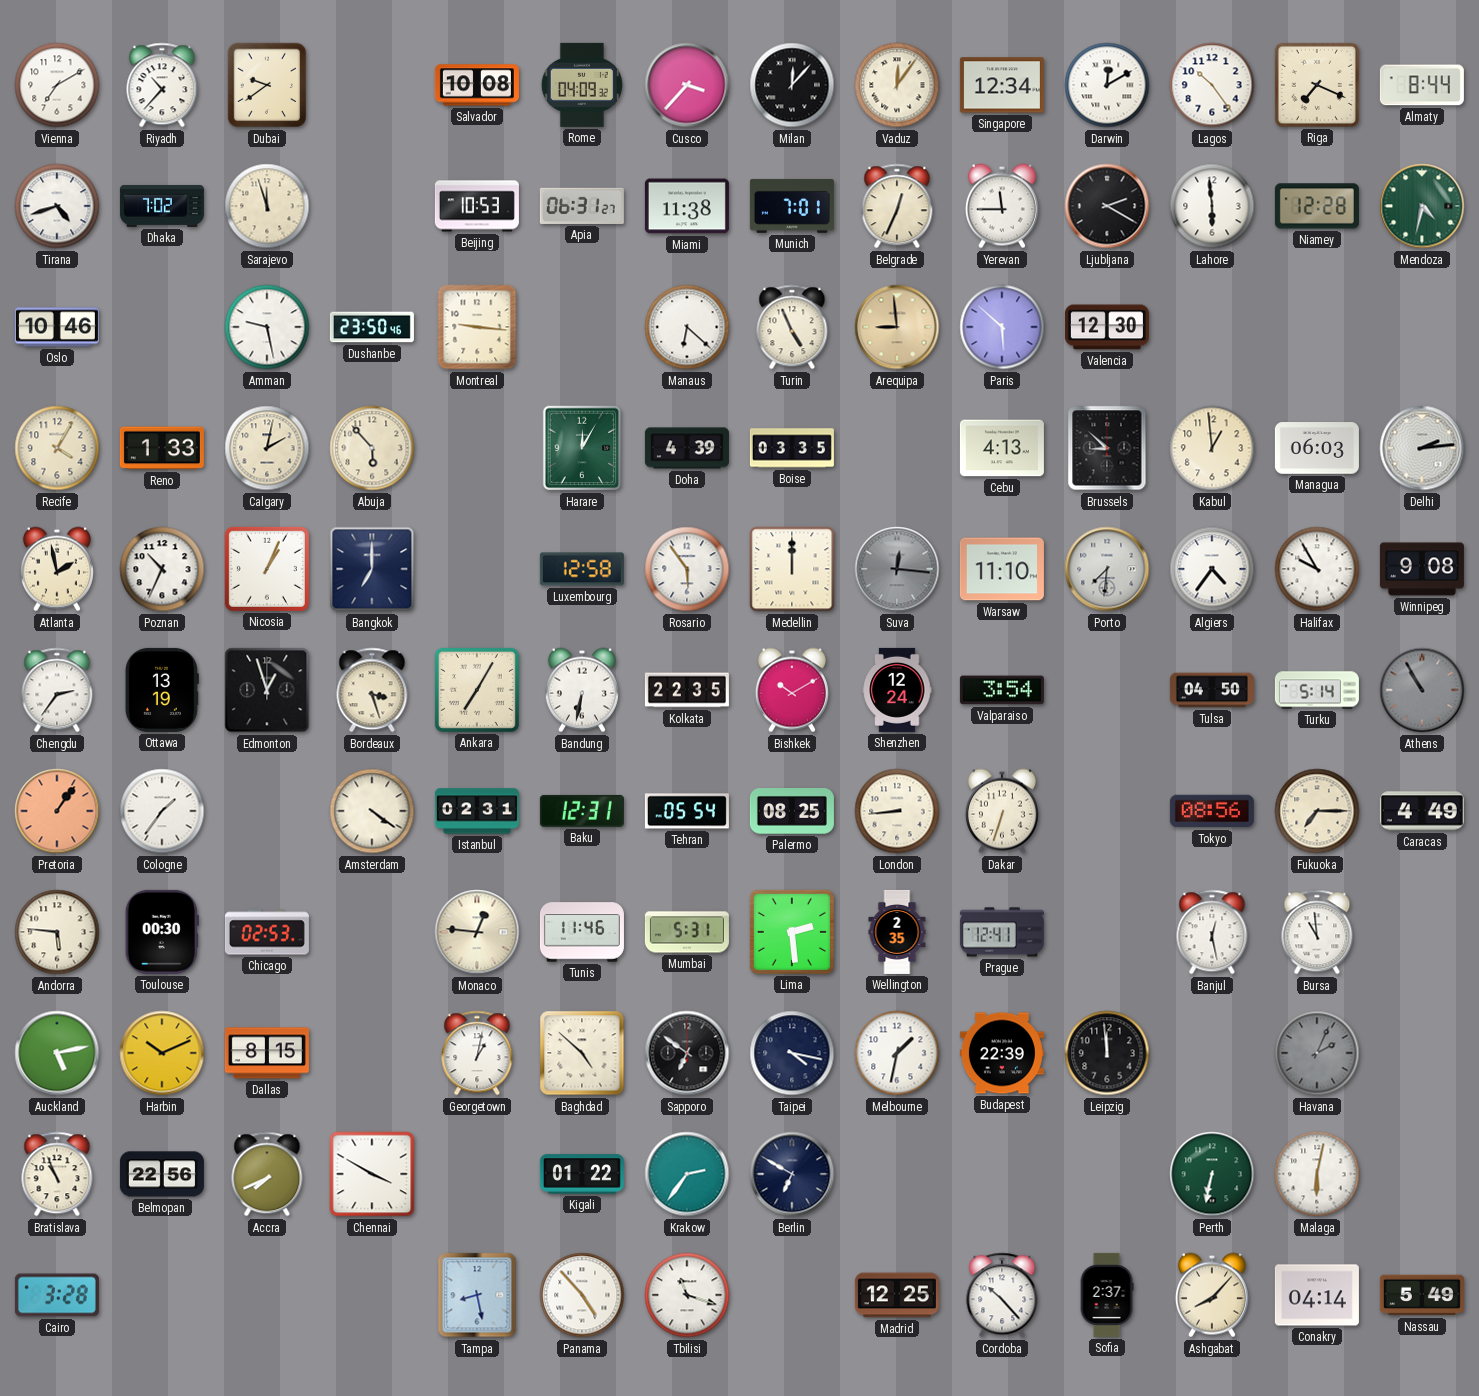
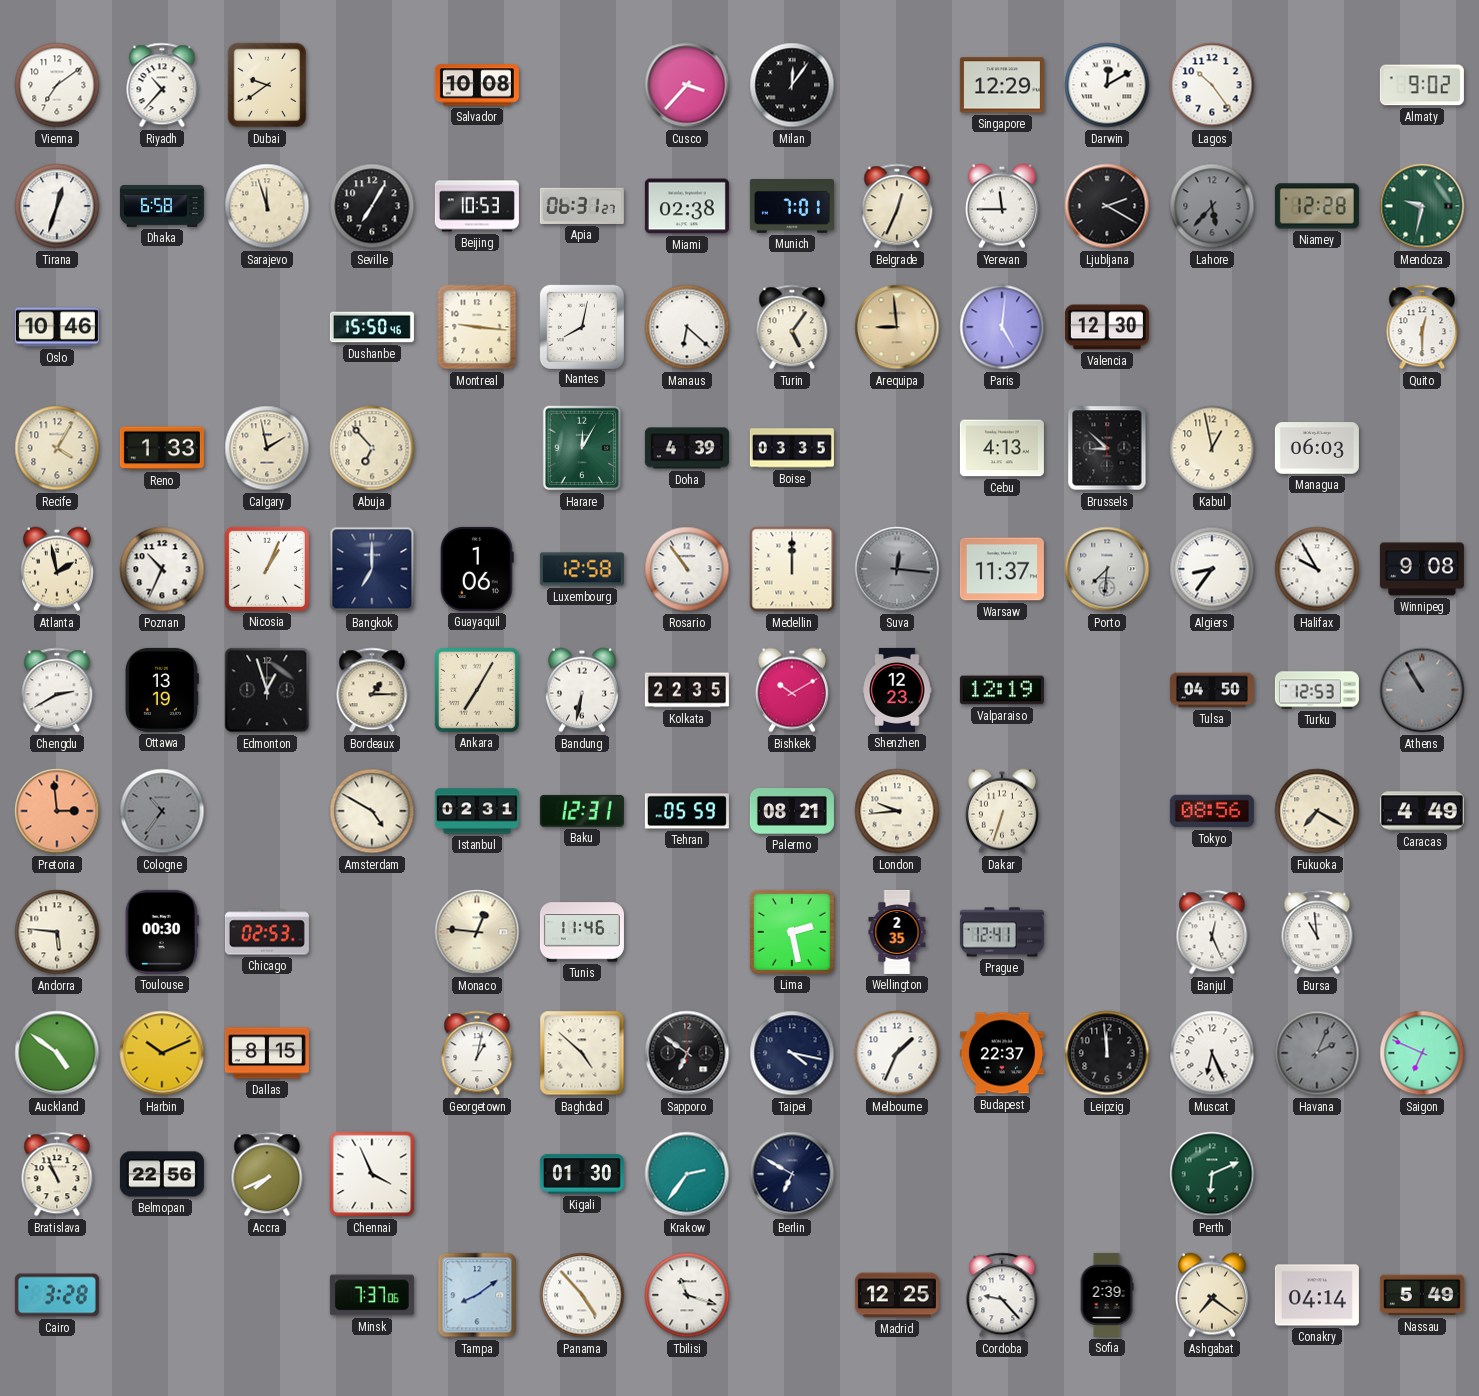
Vienna: 7:10 -> 7:09
Rome: 04:09 -> none
Milan: 12:07 -> 12:06
Vaduz: 12:06 -> none
Singapore: 12:34 -> 12:29
Riga: 7:19 -> none
Almaty: 8:44 -> 9:02
Tirana: 4:42 -> 12:33
Dhaka: 7:02 -> 6:58
Seville: none -> 7:05
Miami: 11:38 -> 02:38
Lahore: 5:59 -> 5:37
Lahore dial: white -> grey
Mendoza: 4:32 -> 9:32
Amman: 9:28 -> none
Dushanbe: 23:50 -> 15:50
Nantes: none -> 8:02
Turin: 4:56 -> 5:06
Paris: 5:52 -> 5:01
Quito: none -> 12:30
Calgary: 2:02 -> 1:58
Abuja: 5:53 -> 6:53
Kabul: 12:59 -> 12:58
Delhi: 2:14 -> none
Guayaquil: none -> 1:06
Rosario: 5:54 -> 10:54
Warsaw: 11:10 -> 11:37
Algiers: 4:36 -> 8:36
Chengdu: 2:36 -> 2:40
Bordeaux: 3:27 -> 1:15
Shenzhen: 12:24 -> 12:23
Valparaiso: 3:54 -> 12:19
Turku: 5:14 -> 12:53
Pretoria: 1:06 -> 2:59
Cologne: 1:36 -> 10:36
Cologne dial: white -> grey
Amsterdam: 4:21 -> 4:50
Tehran: 05:54 -> 05:59
Palermo: 08:25 -> 08:21
London: 8:44 -> 9:44
Fukuoka: 7:15 -> 7:20
Mumbai: 5:31 -> none
Lima: 2:29 -> 2:28
Banjul: 12:28 -> 12:26
Auckland: 5:13 -> 4:51
Melbourne: 1:32 -> 1:34
Budapest: 22:39 -> 22:37
Muscat: none -> 6:26
Saigon: none -> 6:49
Chennai: 3:50 -> 3:56
Kigali: 01:22 -> 01:30
Perth: 6:32 -> 6:11
Malaga: 6:02 -> none
Minsk: none -> 7:37
Tampa: 8:28 -> 8:09
Cordoba: 10:23 -> 9:23
Sofia: 2:37 -> 2:39
Ashgabat: 8:07 -> 7:21
